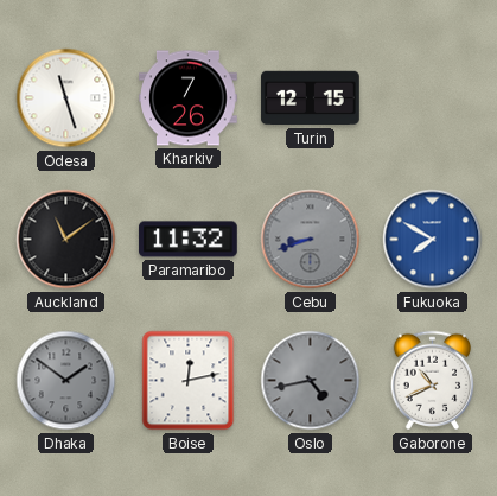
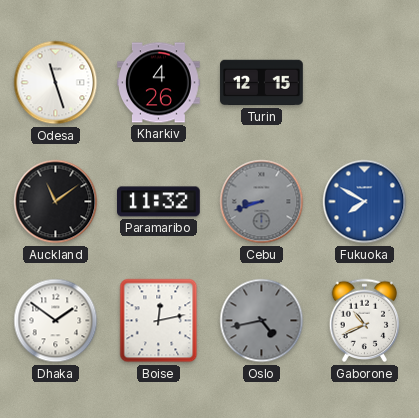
Kharkiv: 7:26 -> 4:26
Dhaka dial: grey -> white
